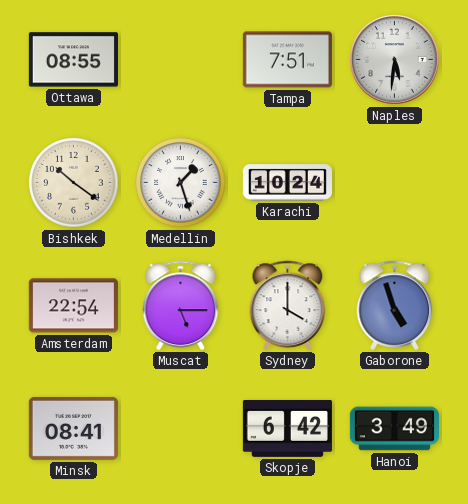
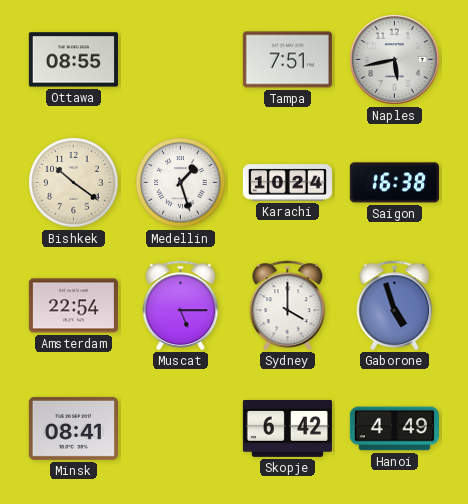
Naples: 5:31 -> 5:43
Saigon: none -> 16:38
Hanoi: 3:49 -> 4:49
